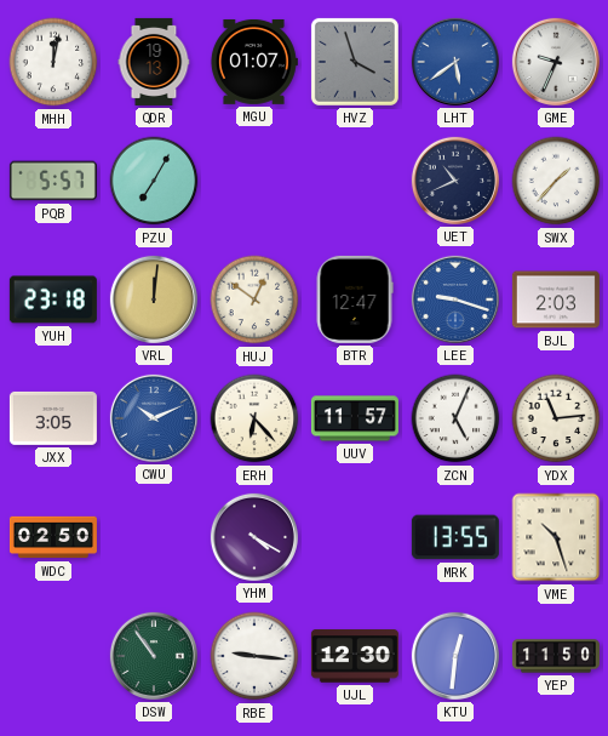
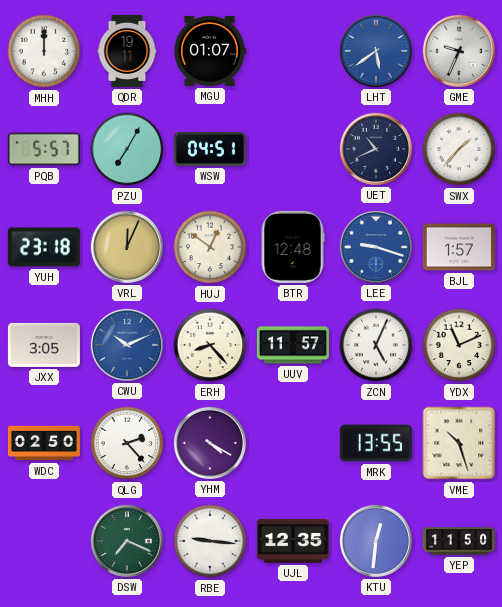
MHH: 12:02 -> 12:00
QDR: 19:13 -> 19:11
HVZ: 3:57 -> none
WSW: none -> 04:51
VRL: 12:01 -> 12:04
BTR: 12:47 -> 12:48
BJL: 2:03 -> 1:57
ERH: 6:23 -> 8:23
YDX: 11:14 -> 11:11
QLG: none -> 2:23
DSW: 10:54 -> 7:19
UJL: 12:30 -> 12:35
